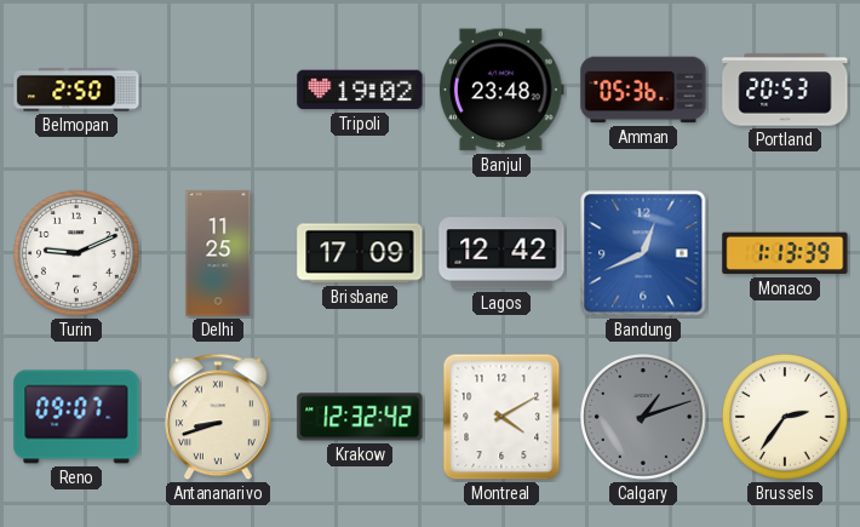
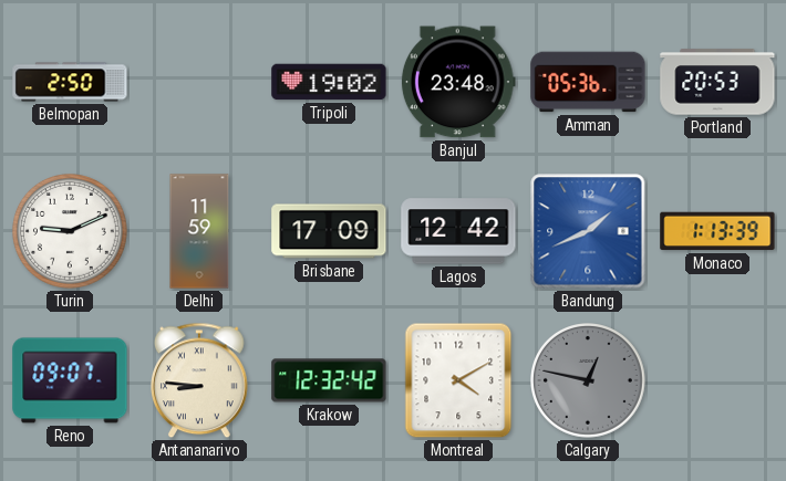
Delhi: 11:25 -> 11:59
Bandung: 12:41 -> 1:41
Antananarivo: 8:42 -> 8:46
Calgary: 1:12 -> 12:47
Brussels: 2:36 -> none
